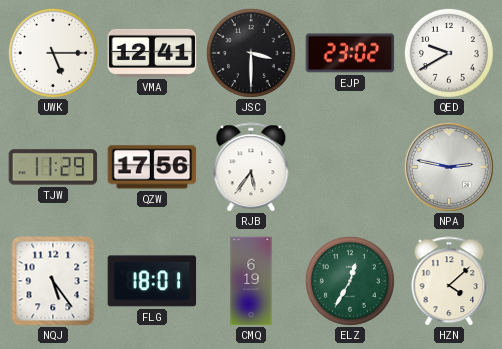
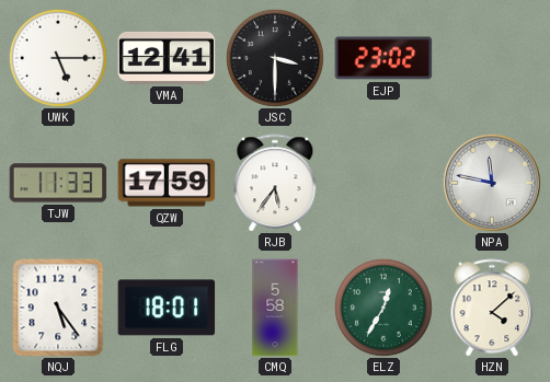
QED: 9:40 -> none
TJW: 11:29 -> 11:33
QZW: 17:56 -> 17:59
NPA: 2:47 -> 11:47
CMQ: 6:19 -> 5:58
